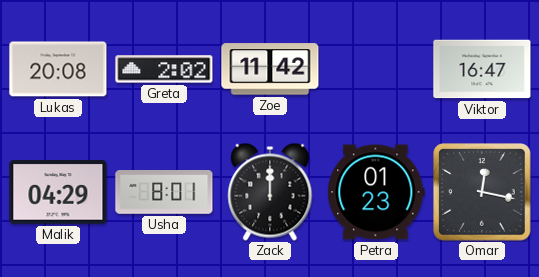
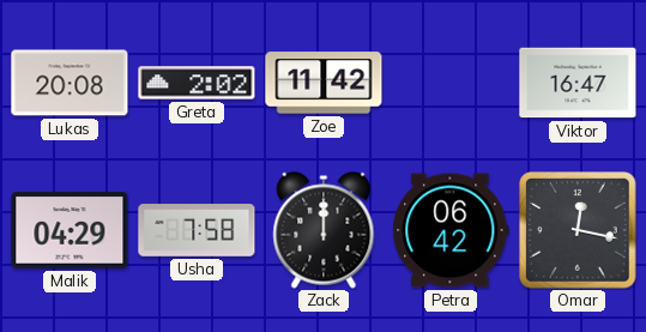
Usha: 8:01 -> 7:58
Petra: 01:23 -> 06:42
